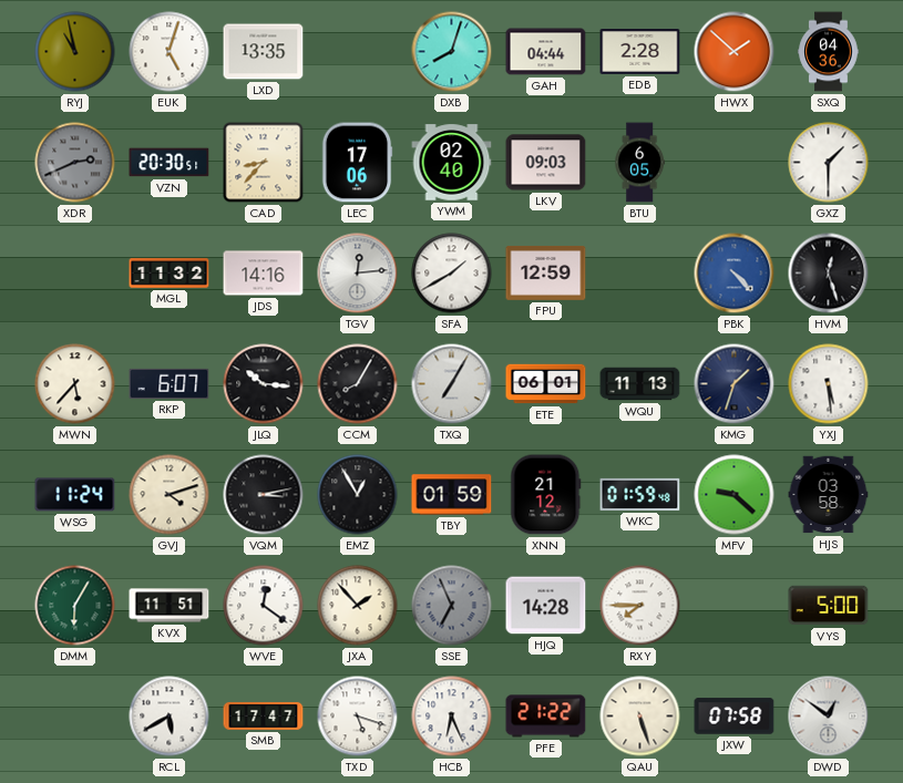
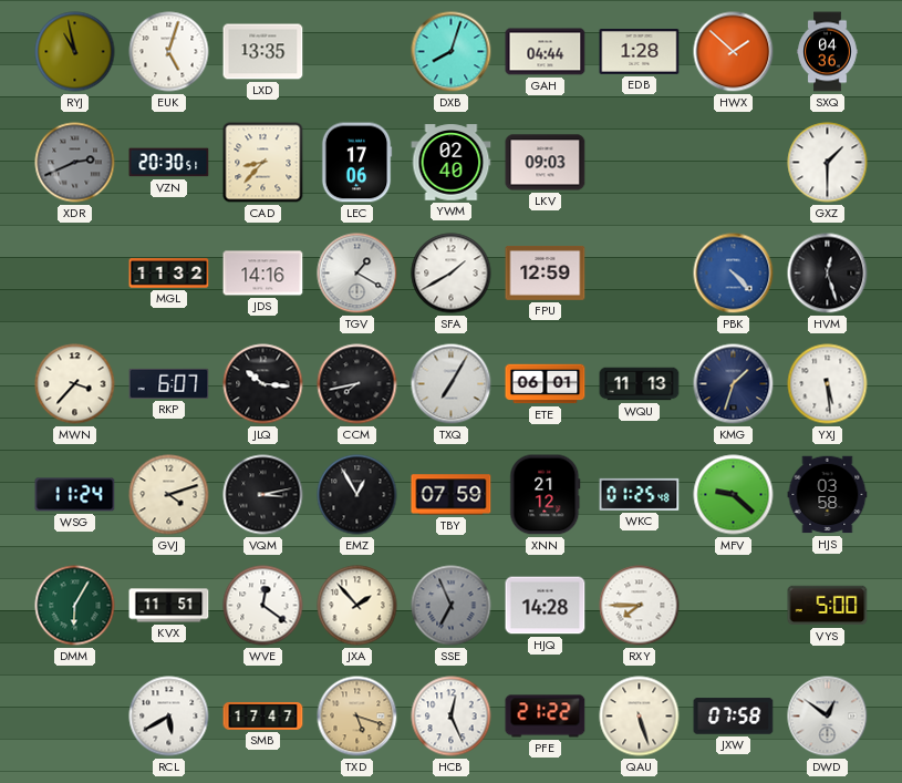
EDB: 2:28 -> 1:28
BTU: 6:05 -> none
TGV: 12:14 -> 1:20
MWN: 5:37 -> 3:37
CCM: 8:05 -> 7:43
TBY: 01:59 -> 07:59
WKC: 01:59 -> 01:25
TXD dial: white -> champagne
HCB: 6:26 -> 12:26
